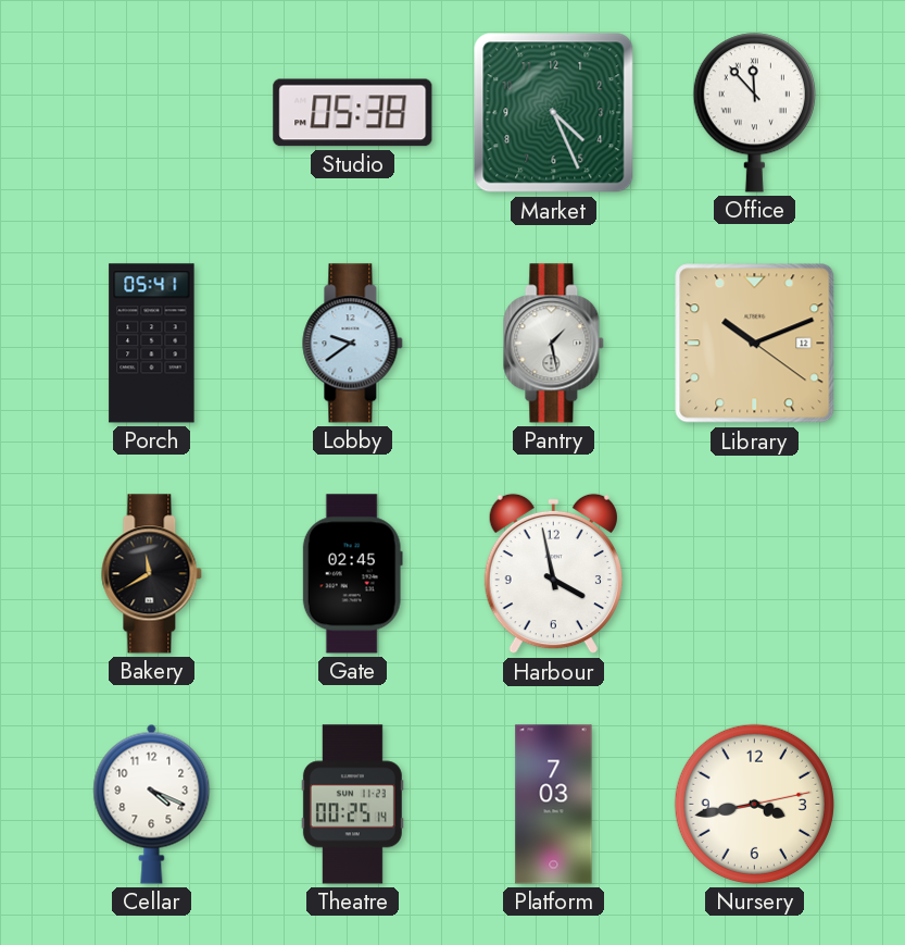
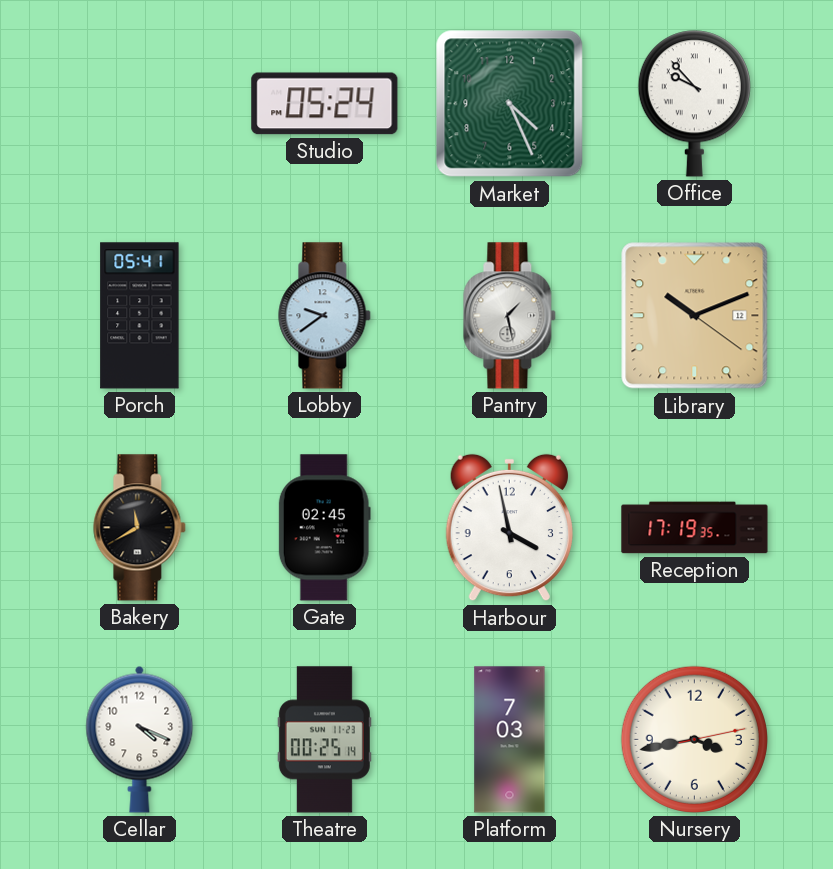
Studio: 05:38 -> 05:24
Office: 11:53 -> 9:53
Reception: none -> 17:19
